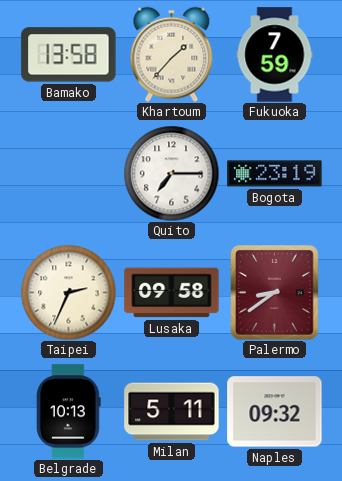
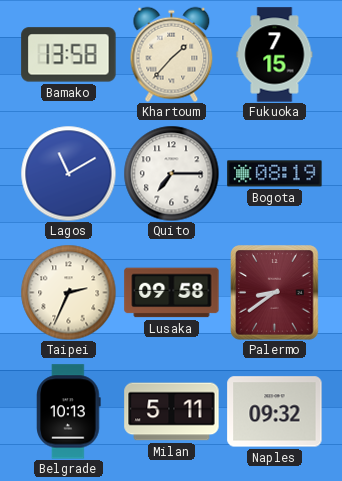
Fukuoka: 7:59 -> 7:15
Lagos: none -> 11:10
Bogota: 23:19 -> 08:19
